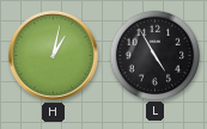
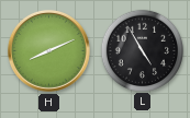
H: 1:02 -> 8:11
